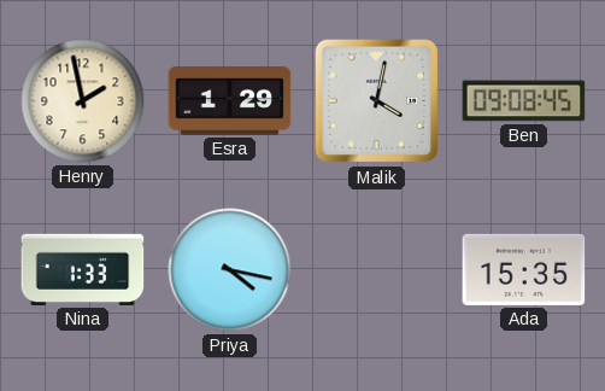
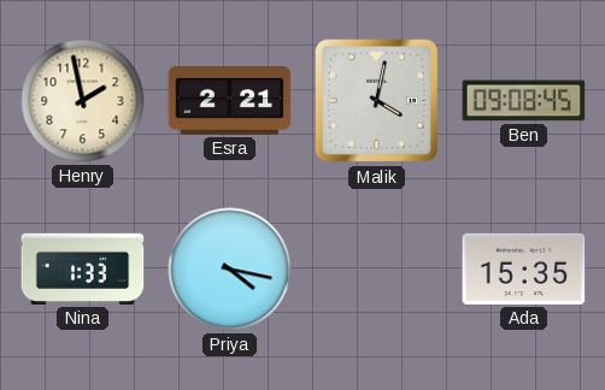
Esra: 1:29 -> 2:21
